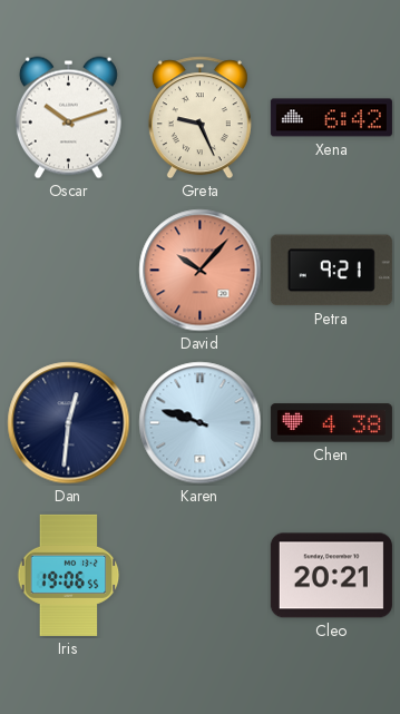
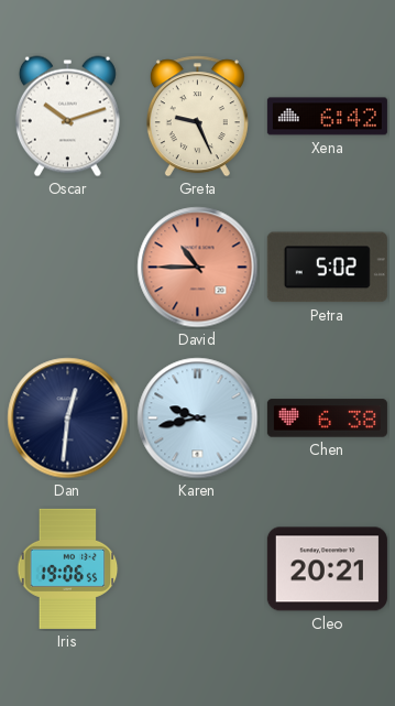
David: 10:07 -> 10:45
Petra: 9:21 -> 5:02
Karen: 9:48 -> 9:43
Chen: 4:38 -> 6:38
